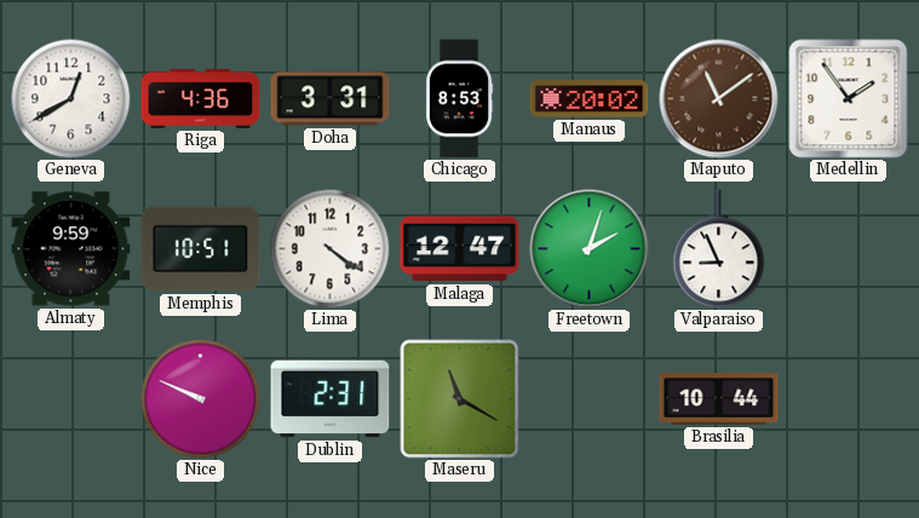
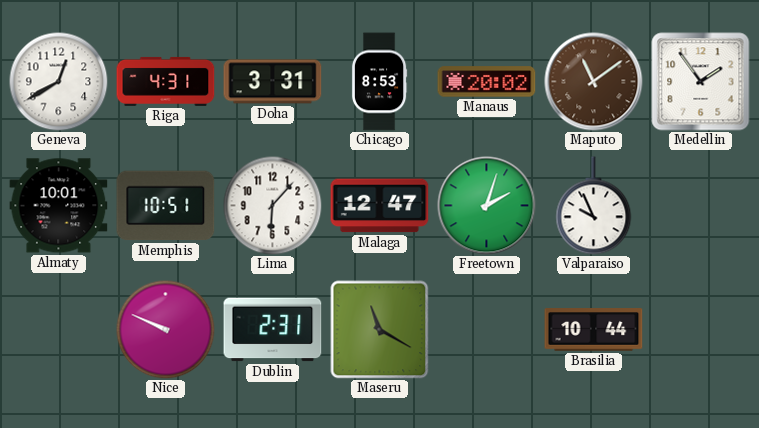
Riga: 4:36 -> 4:31
Almaty: 9:59 -> 10:01
Lima: 4:21 -> 6:07
Valparaiso: 8:56 -> 9:56
